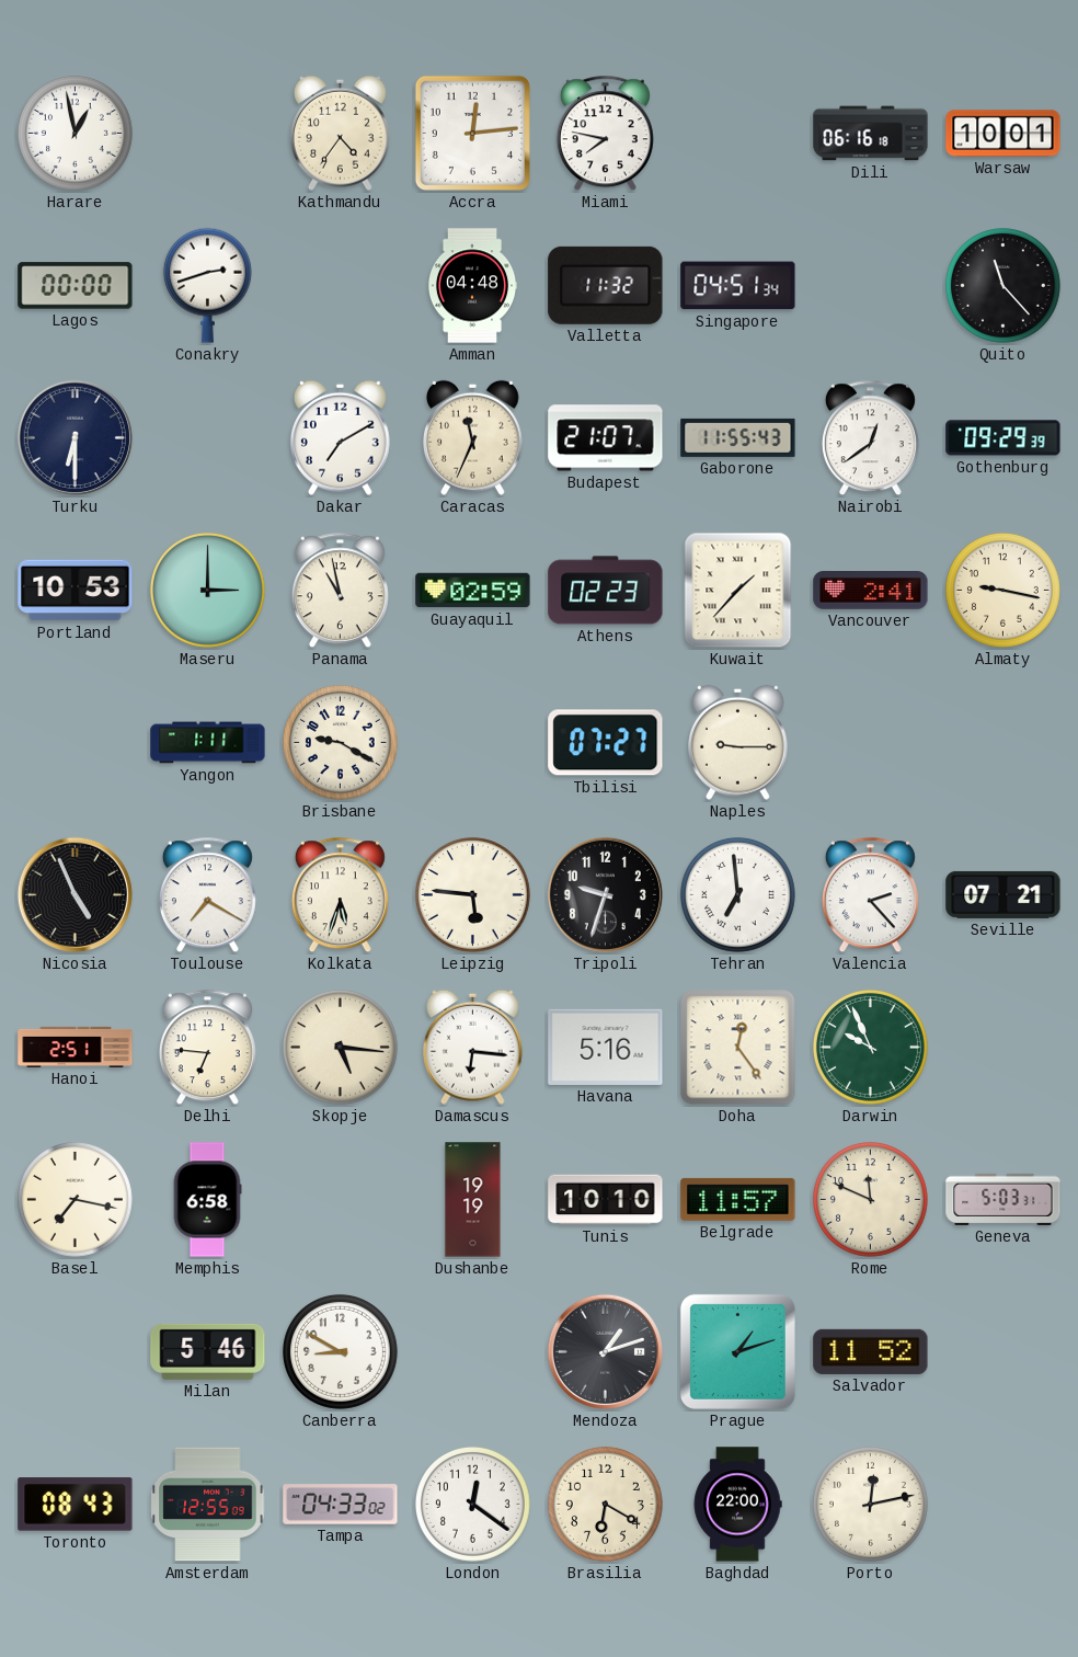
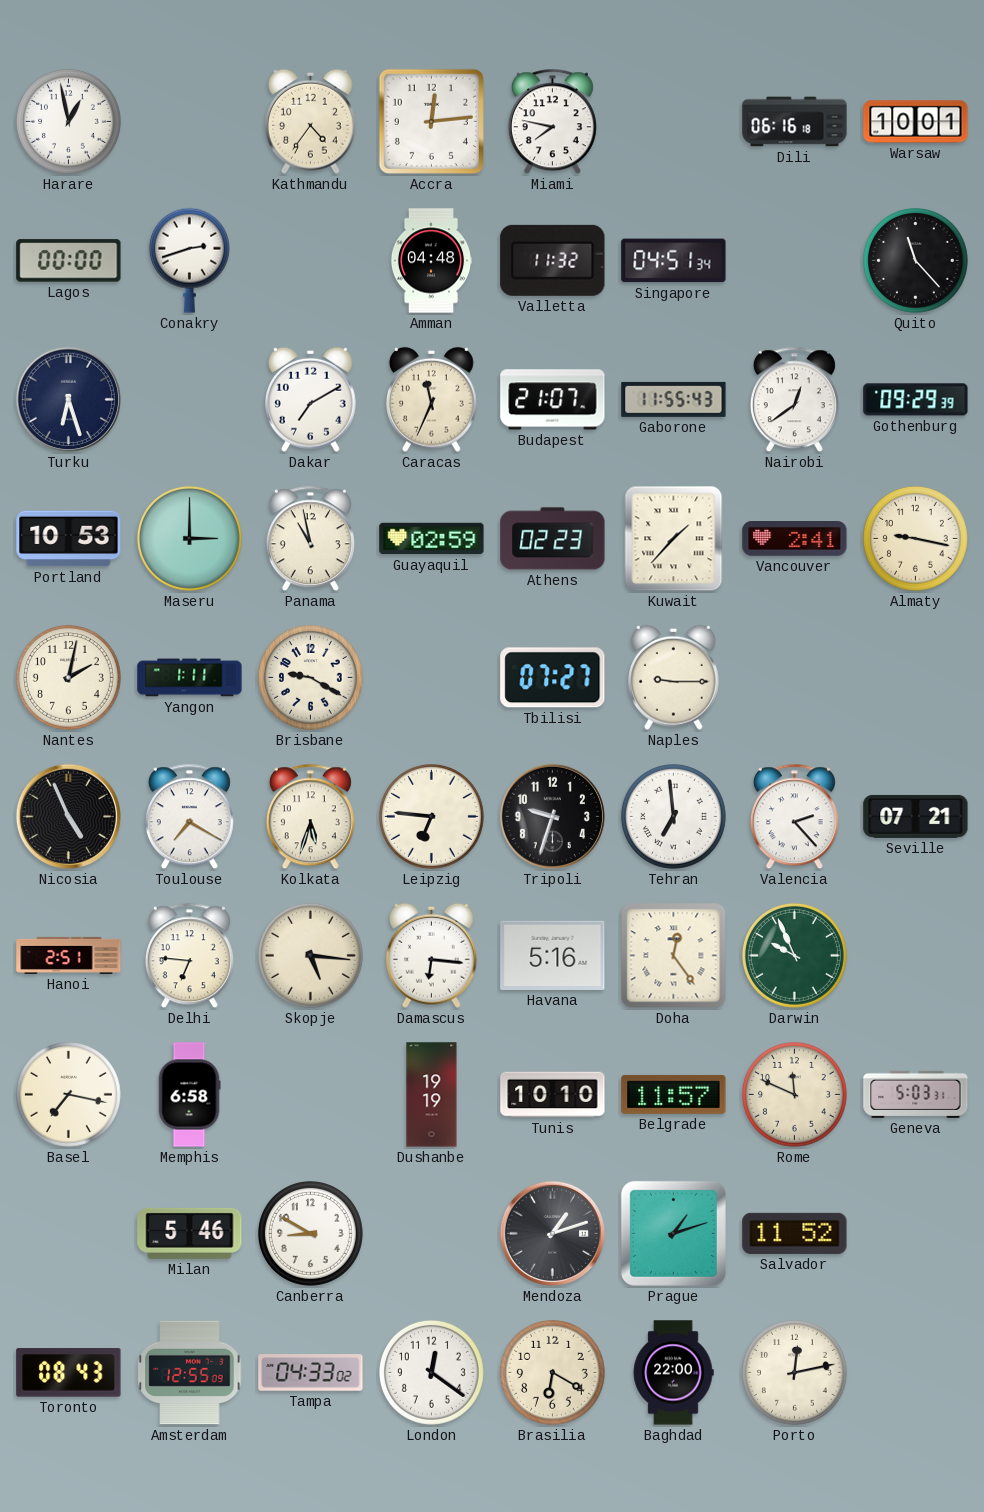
Turku: 6:30 -> 6:27
Nantes: none -> 2:02
Leipzig: 5:46 -> 6:46
